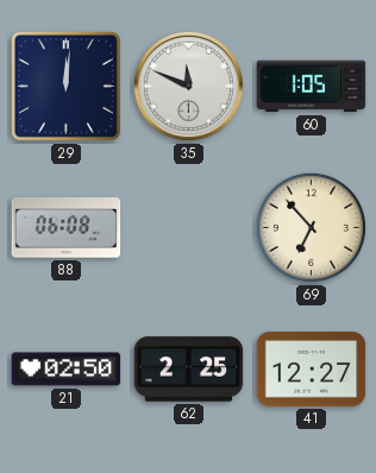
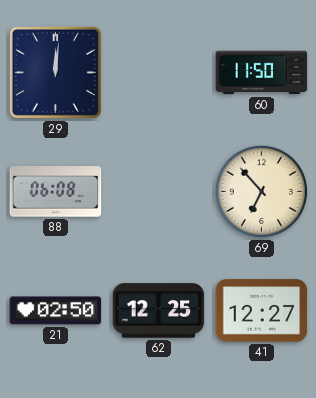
35: 11:49 -> none
60: 1:05 -> 11:50
62: 2:25 -> 12:25
